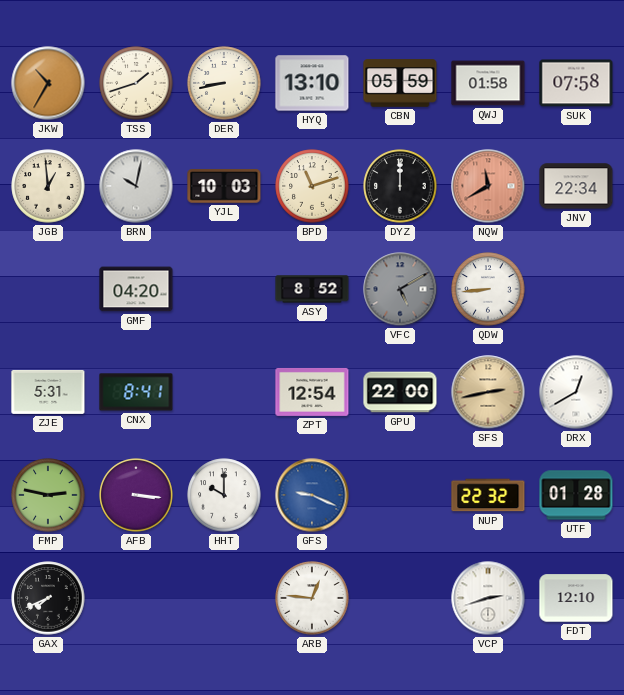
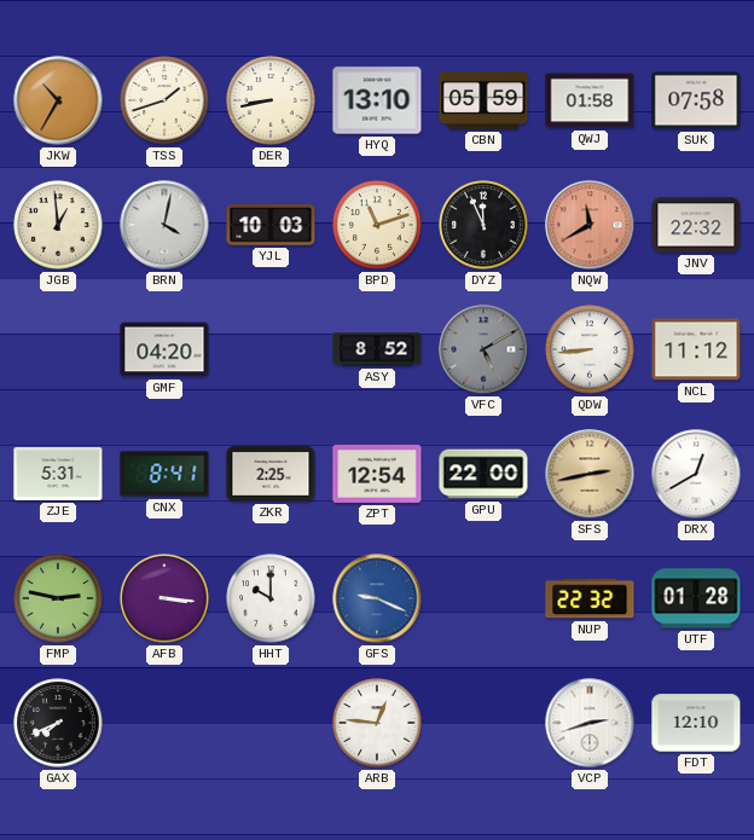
BRN: 10:02 -> 4:02
DYZ: 12:00 -> 11:56
JNV: 22:34 -> 22:32
NCL: none -> 11:12
ZKR: none -> 2:25
